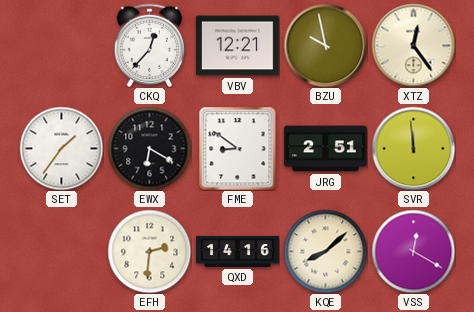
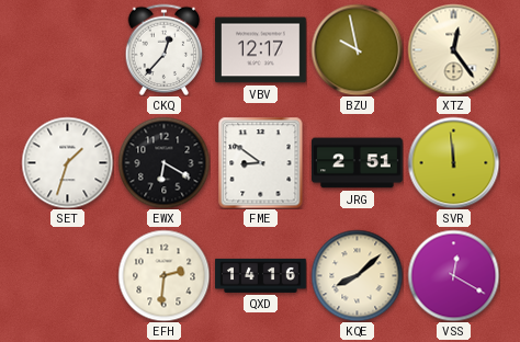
VBV: 12:21 -> 12:17
SET: 1:36 -> 1:33
